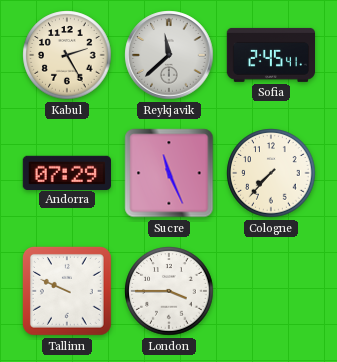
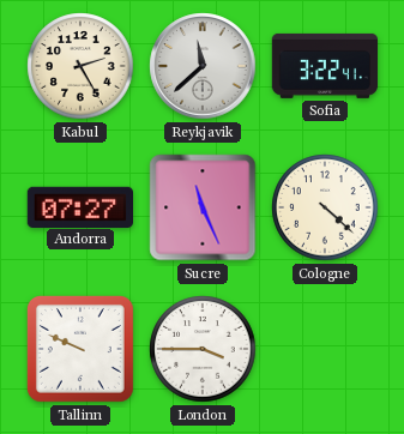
Sofia: 2:45 -> 3:22
Andorra: 07:29 -> 07:27
Cologne: 7:37 -> 4:22
